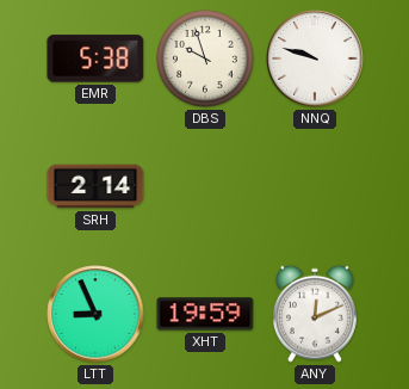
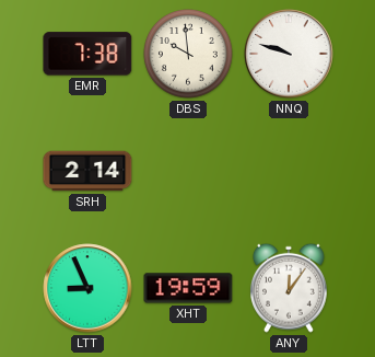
EMR: 5:38 -> 7:38
DBS: 9:57 -> 9:59
ANY: 12:11 -> 12:06
